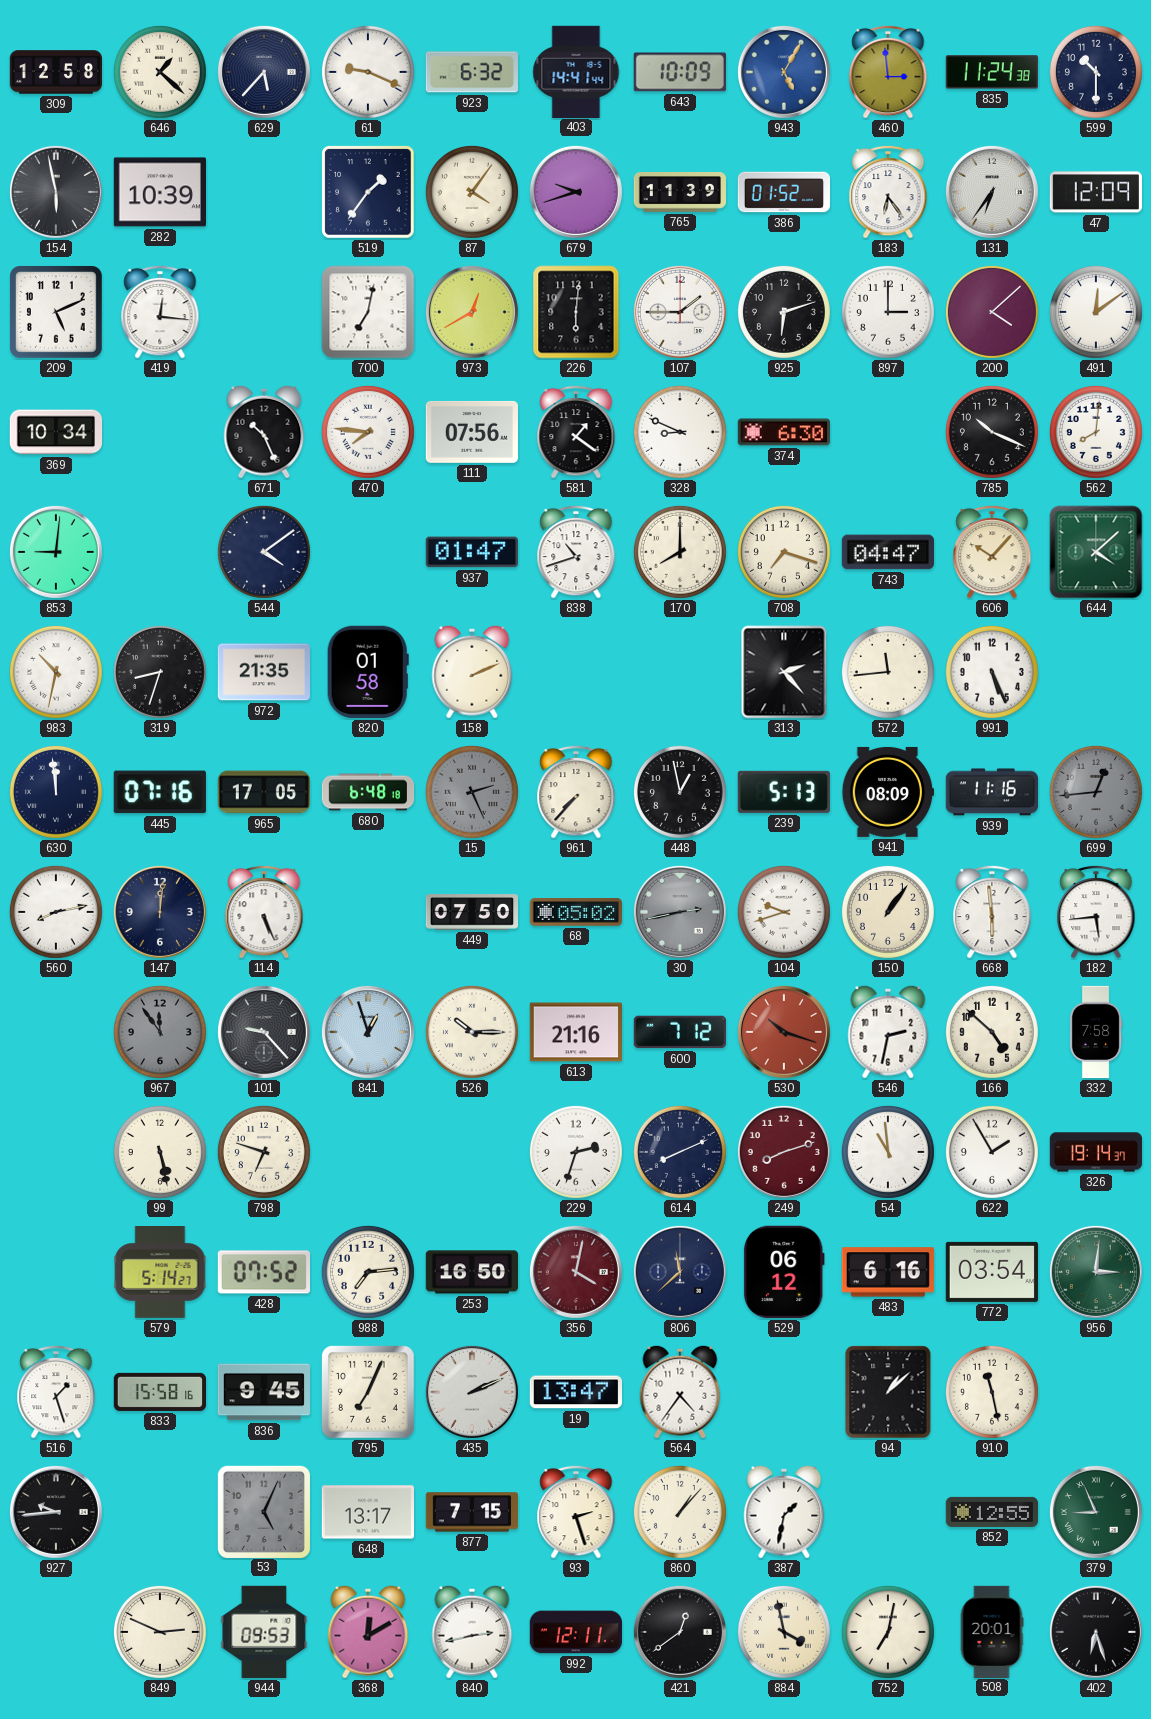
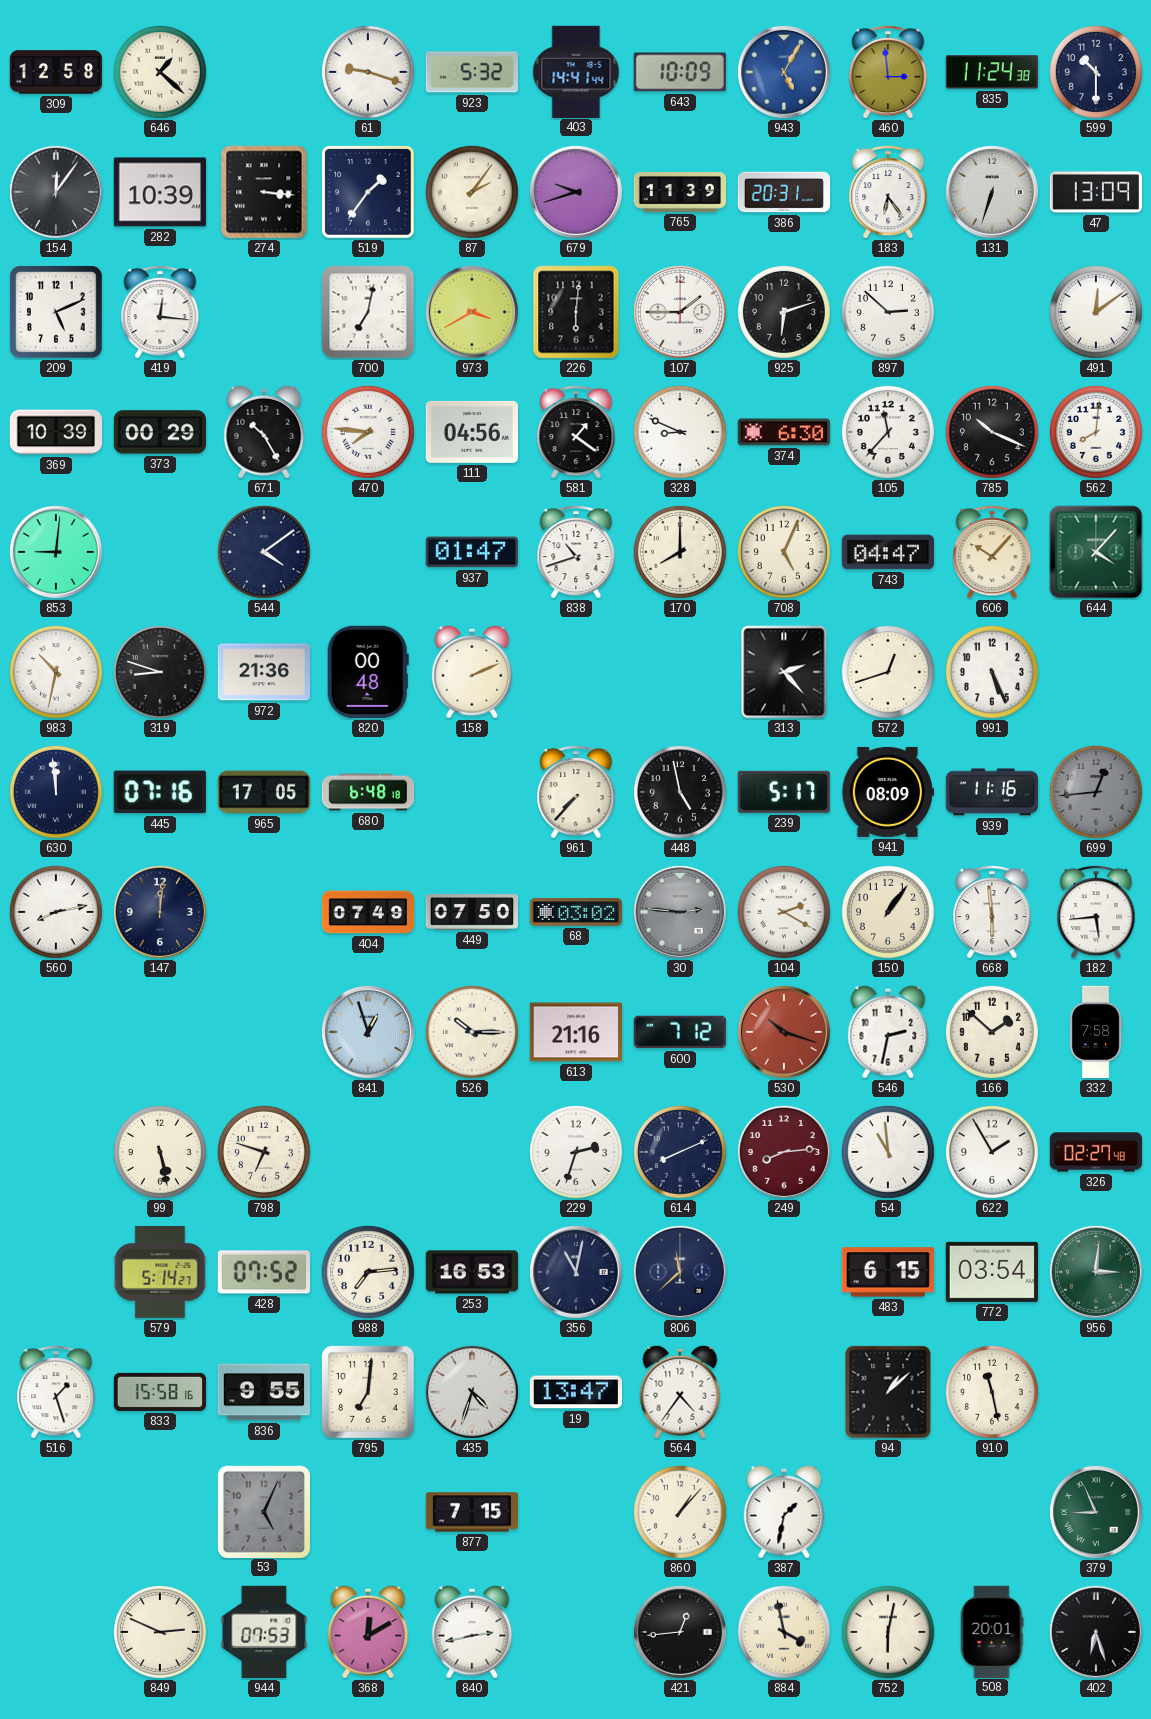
629: 5:37 -> none
61: 9:19 -> 9:18
923: 6:32 -> 5:32
154: 5:58 -> 12:06
274: none -> 3:16
87: 4:06 -> 2:06
386: 01:52 -> 20:31
131: 6:36 -> 6:33
47: 12:09 -> 13:09
973: 12:40 -> 3:40
897: 3:00 -> 2:52
200: 4:08 -> none
369: 10:34 -> 10:39
373: none -> 00:29
671: 10:26 -> 10:25
111: 07:56 -> 04:56
105: none -> 11:37
708: 7:18 -> 5:04
644: 4:08 -> 4:07
319: 8:33 -> 8:48
972: 21:35 -> 21:36
820: 01:58 -> 00:48
572: 11:44 -> 12:42
15: 2:26 -> none
448: 12:58 -> 4:58
239: 5:13 -> 5:17
114: 5:26 -> none
404: none -> 07:49
68: 05:02 -> 03:02
30: 2:43 -> 2:46
104: 9:42 -> 2:20
967: 11:54 -> none
101: 9:23 -> none
166: 4:52 -> 1:52
249: 8:12 -> 8:14
326: 19:14 -> 02:27
253: 16:50 -> 16:53
356: 4:02 -> 11:02
356 dial: burgundy -> navy
529: 06:12 -> none
483: 6:16 -> 6:15
836: 9:45 -> 9:55
795: 7:04 -> 7:01
435: 2:11 -> 4:33
927: 9:44 -> none
648: 13:17 -> none
93: 2:27 -> none
852: 12:55 -> none
944: 09:53 -> 07:53
992: 12:11 -> none
421: 12:39 -> 12:44
752: 7:02 -> 6:02
